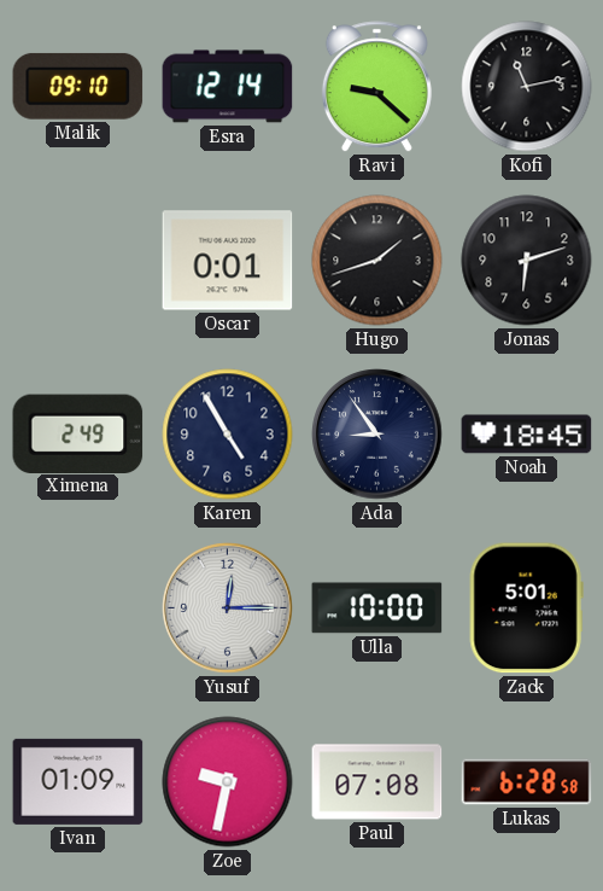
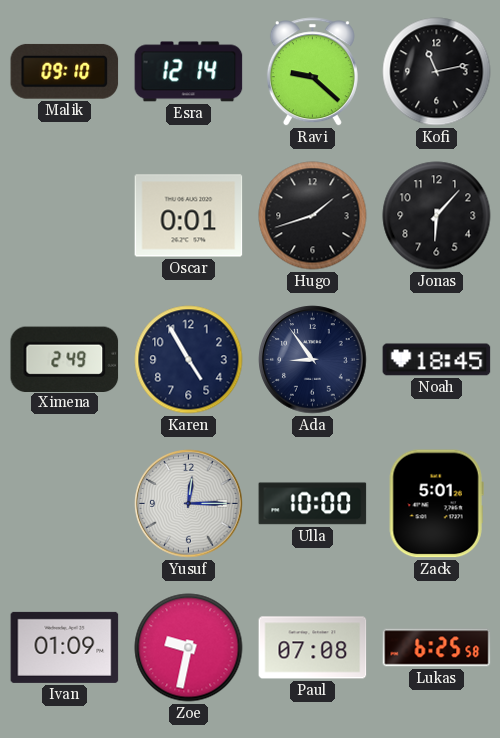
Jonas: 6:12 -> 6:07
Lukas: 6:28 -> 6:25
